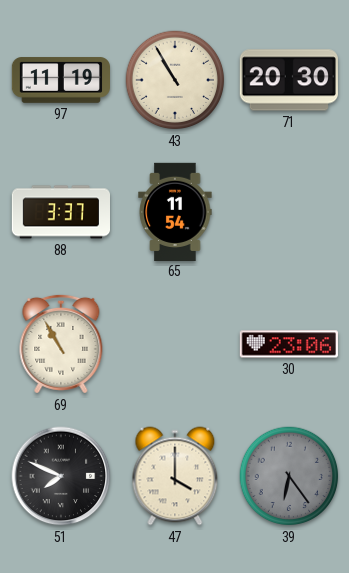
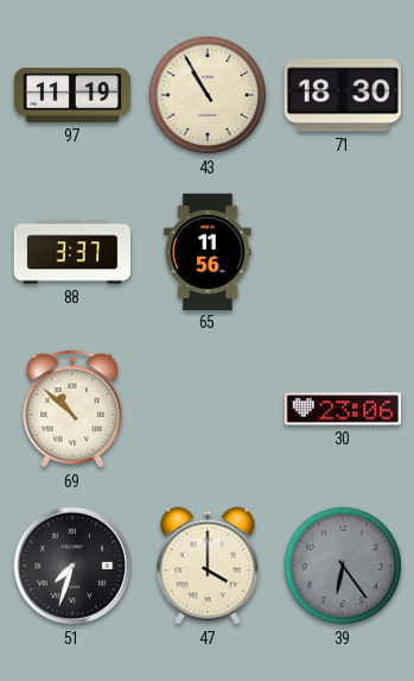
71: 20:30 -> 18:30
65: 11:54 -> 11:56
69: 10:55 -> 10:52
51: 7:49 -> 7:33
